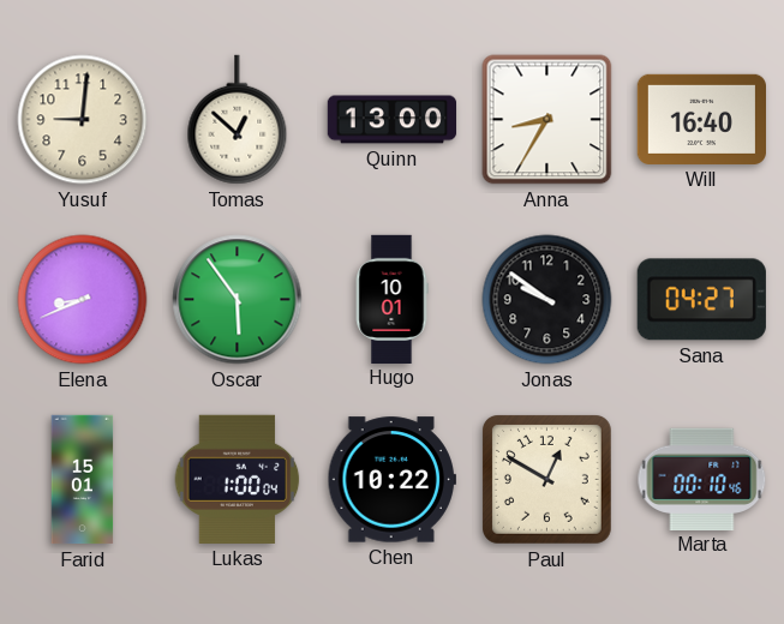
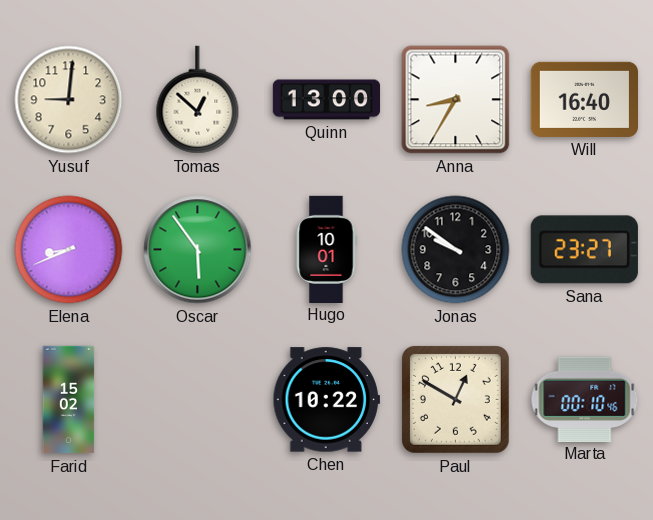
Sana: 04:27 -> 23:27
Farid: 15:01 -> 15:02
Lukas: 1:00 -> none
